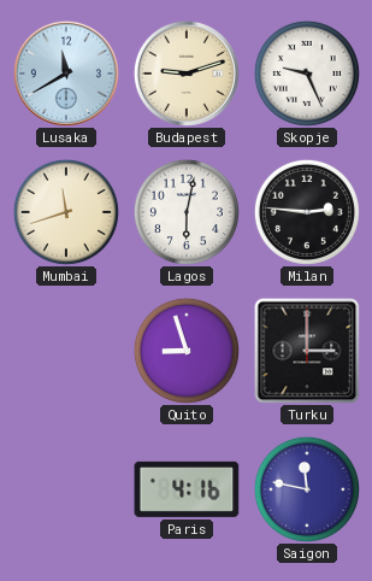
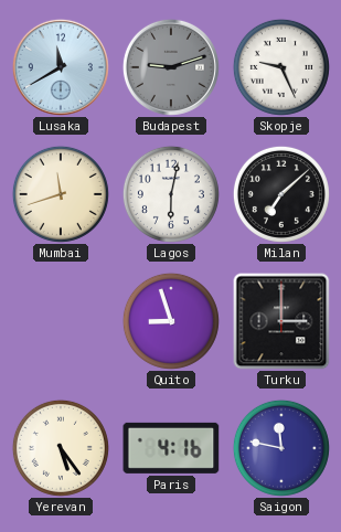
Budapest dial: cream -> grey
Milan: 2:46 -> 7:08
Yerevan: none -> 5:24
